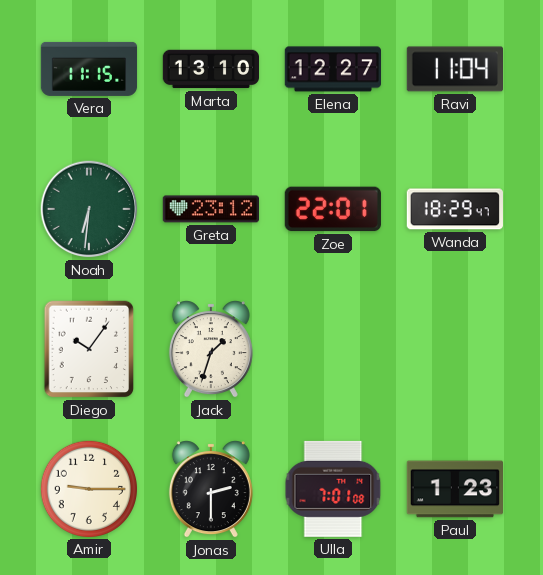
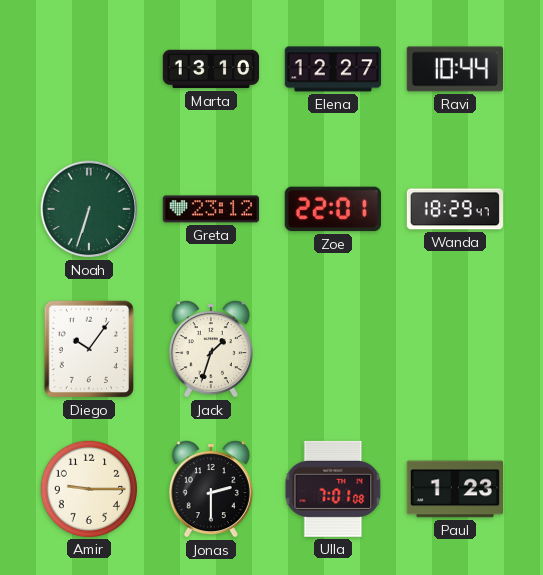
Vera: 11:15 -> none
Ravi: 11:04 -> 10:44
Noah: 6:31 -> 6:33
